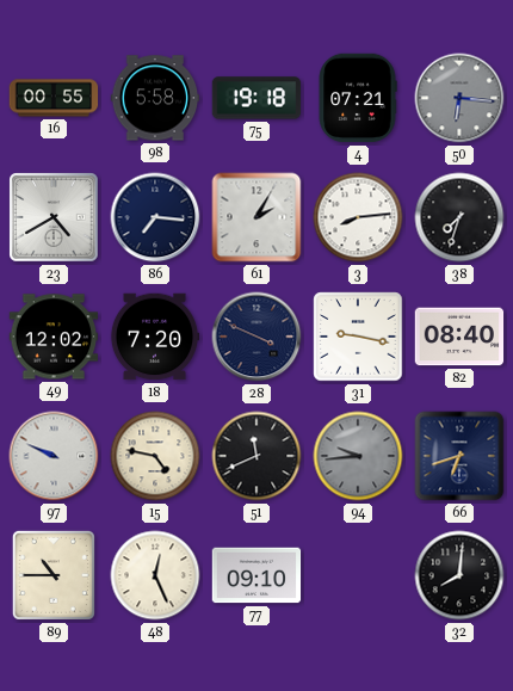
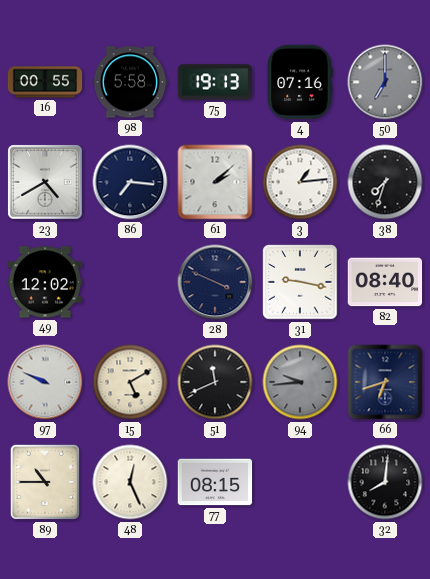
75: 19:18 -> 19:13
4: 07:21 -> 07:16
50: 6:16 -> 7:00
61: 2:05 -> 2:08
3: 8:14 -> 1:14
18: 7:20 -> none
15: 4:47 -> 5:10
77: 09:10 -> 08:15
